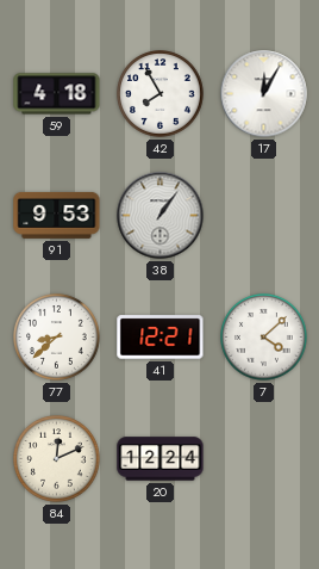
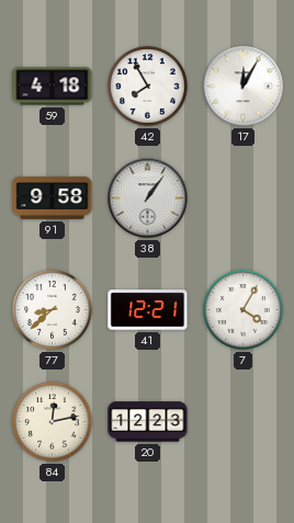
91: 9:53 -> 9:58
7: 4:08 -> 4:05
84: 12:11 -> 12:13
20: 12:24 -> 12:23
